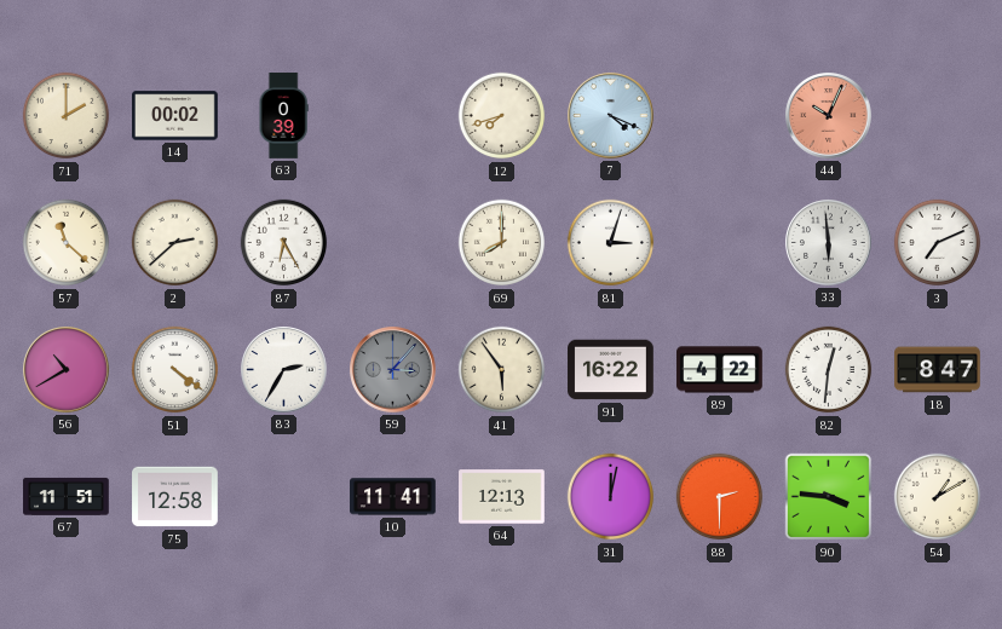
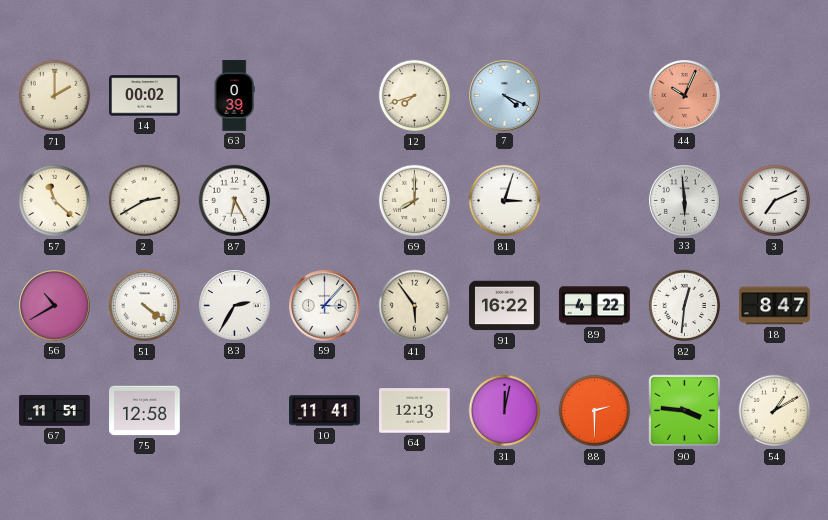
2: 2:38 -> 2:40
59 dial: grey -> white
